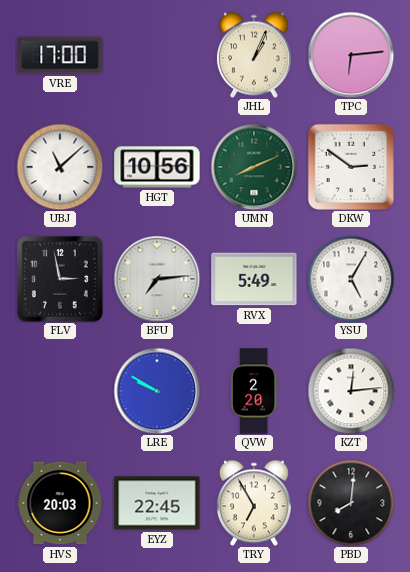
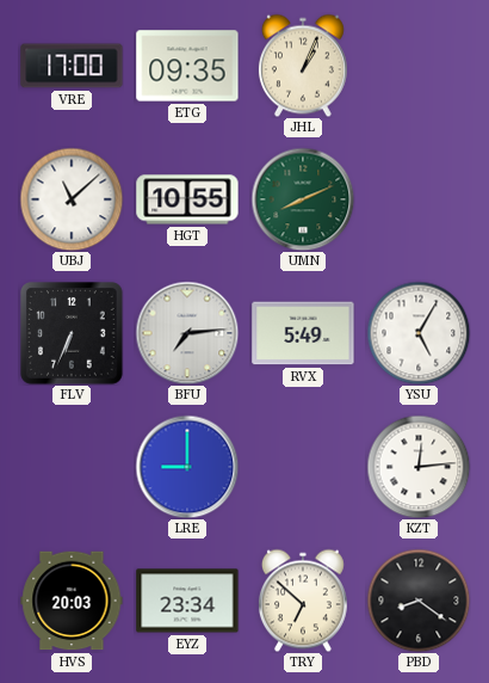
ETG: none -> 09:35
TPC: 6:14 -> none
HGT: 10:56 -> 10:55
DKW: 2:51 -> none
FLV: 2:58 -> 6:34
LRE: 9:50 -> 9:00
QVW: 2:20 -> none
EYZ: 22:45 -> 23:34
TRY: 6:55 -> 6:52
PBD: 8:01 -> 8:21
